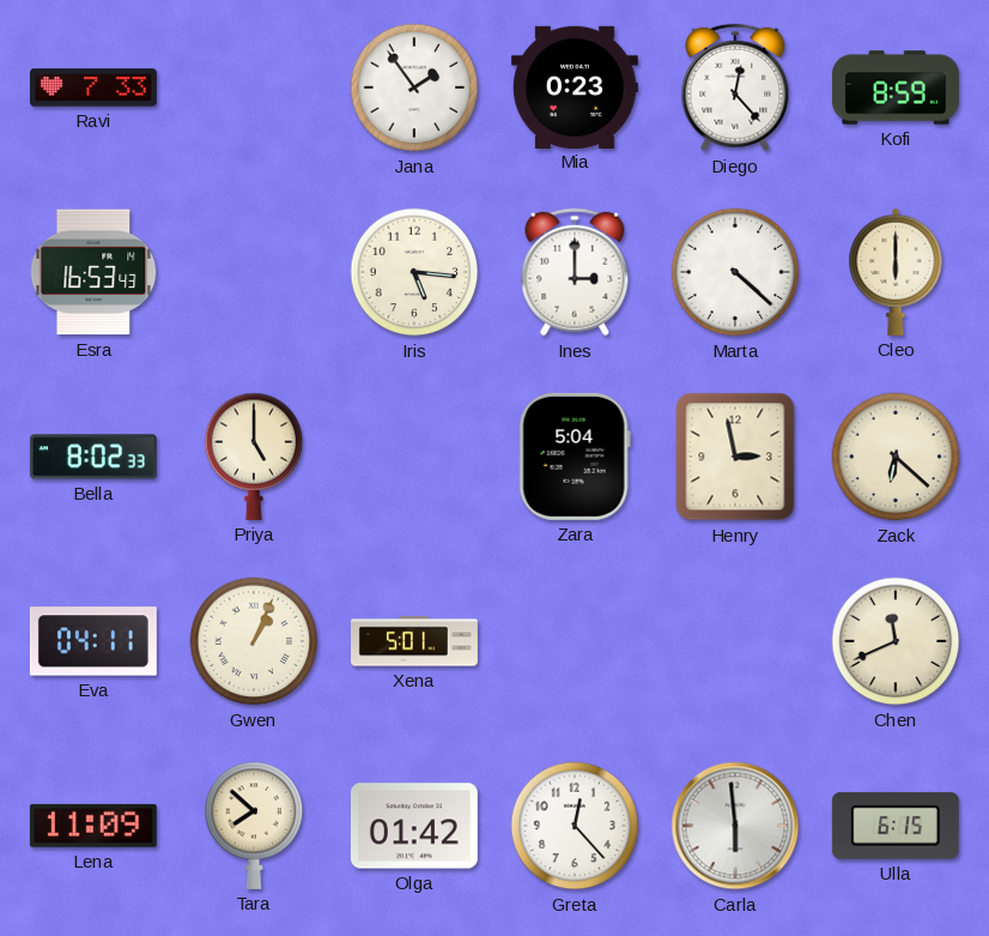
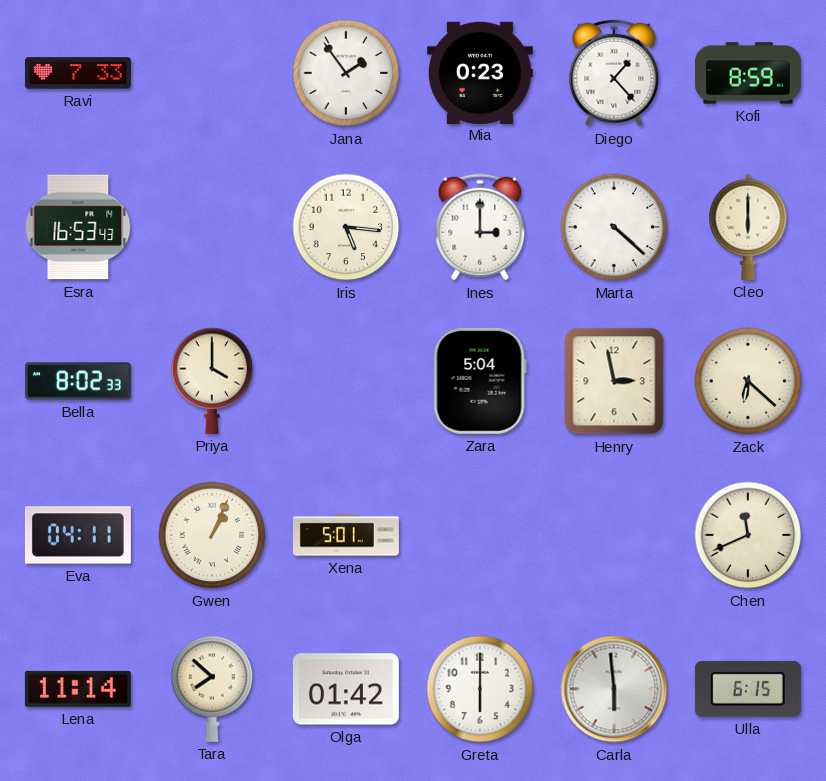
Diego: 12:23 -> 1:23
Priya: 5:00 -> 4:00
Lena: 11:09 -> 11:14
Greta: 12:23 -> 6:00
